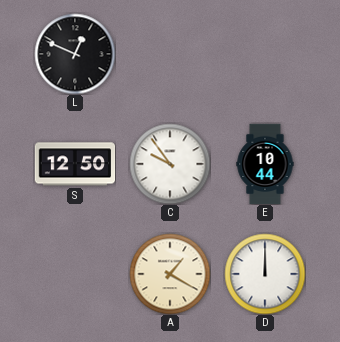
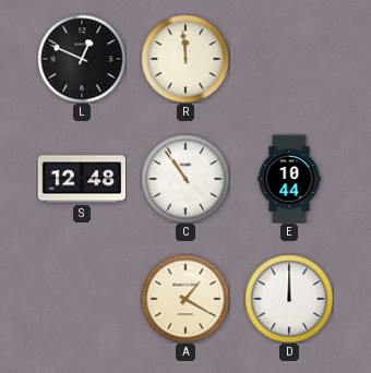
R: none -> 11:59
S: 12:50 -> 12:48
C: 9:54 -> 10:54
